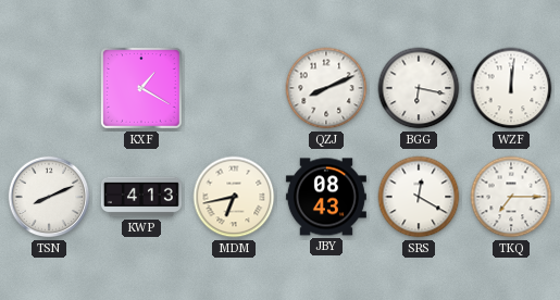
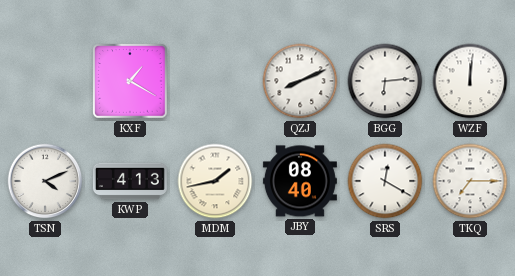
BGG: 6:17 -> 6:14
TSN: 8:11 -> 4:11
MDM: 6:43 -> 1:43
JBY: 08:43 -> 08:40
